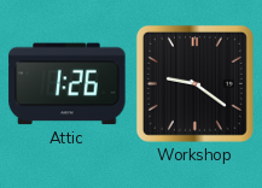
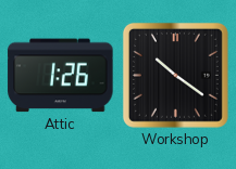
Workshop: 9:21 -> 10:21
